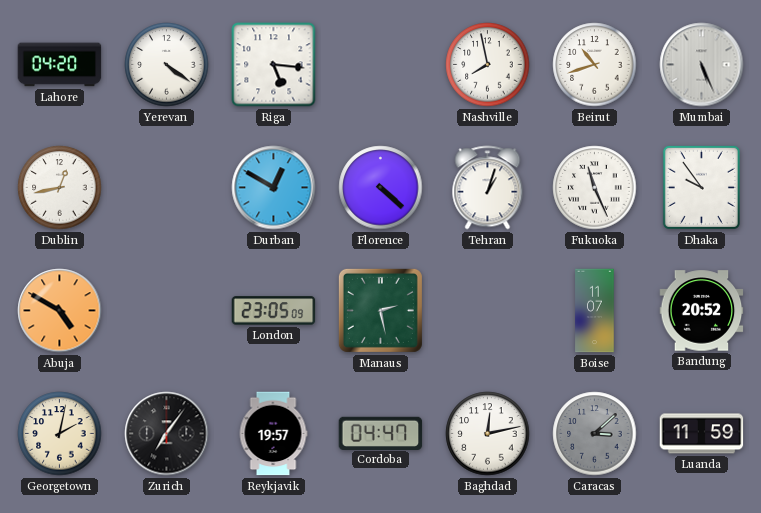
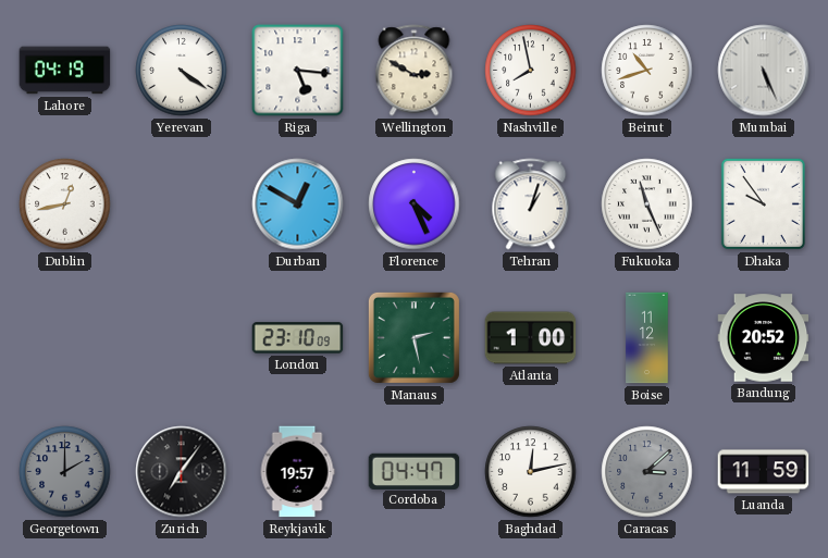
Lahore: 04:20 -> 04:19
Wellington: none -> 2:50
Florence: 4:22 -> 4:26
Abuja: 4:50 -> none
London: 23:05 -> 23:10
Atlanta: none -> 1:00
Boise: 11:07 -> 11:12
Georgetown: 2:02 -> 2:00
Georgetown dial: cream -> grey
